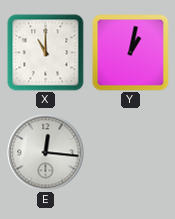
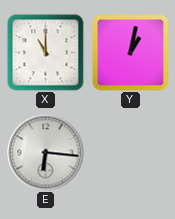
E: 12:16 -> 6:16
